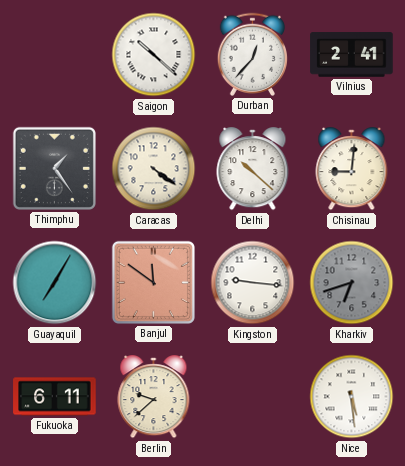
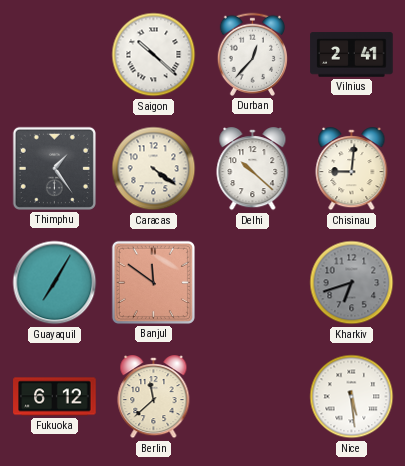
Kingston: 9:16 -> none
Fukuoka: 6:11 -> 6:12
Berlin: 9:38 -> 11:38
